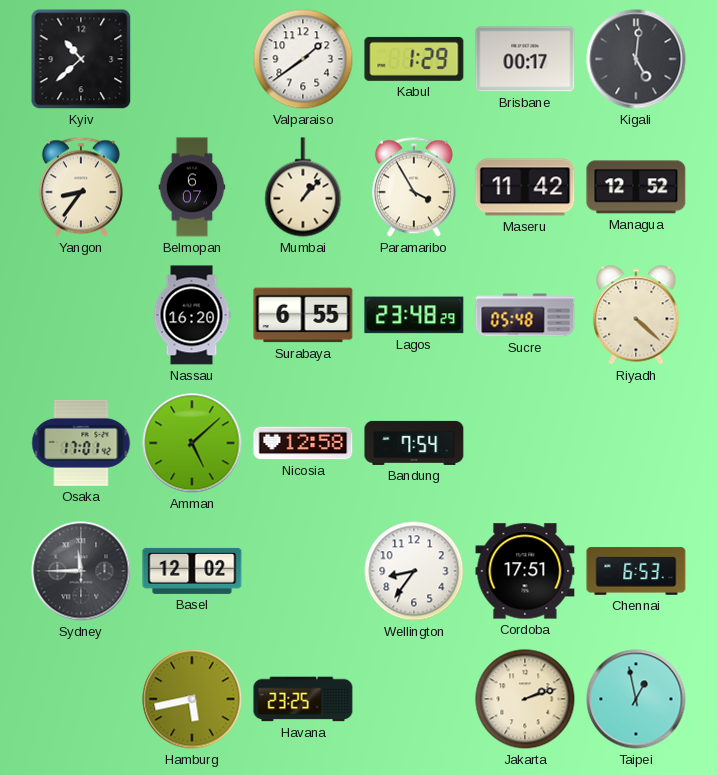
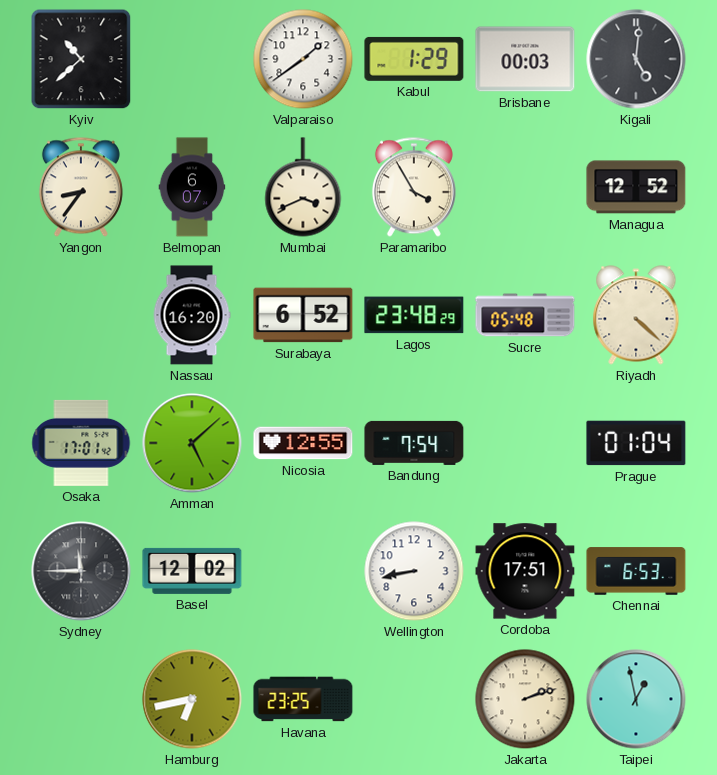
Brisbane: 00:17 -> 00:03
Mumbai: 1:07 -> 3:41
Maseru: 11:42 -> none
Surabaya: 6:55 -> 6:52
Nicosia: 12:58 -> 12:55
Prague: none -> 01:04
Wellington: 8:36 -> 8:43
Hamburg: 5:43 -> 6:43
